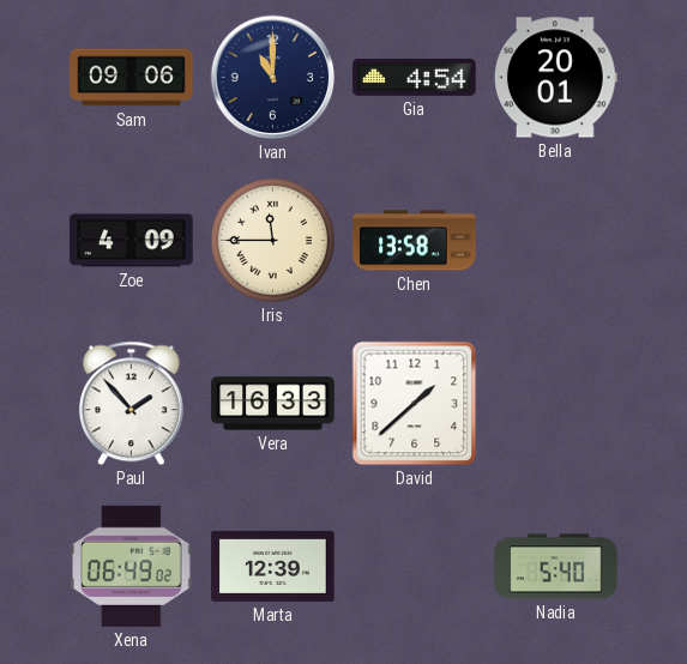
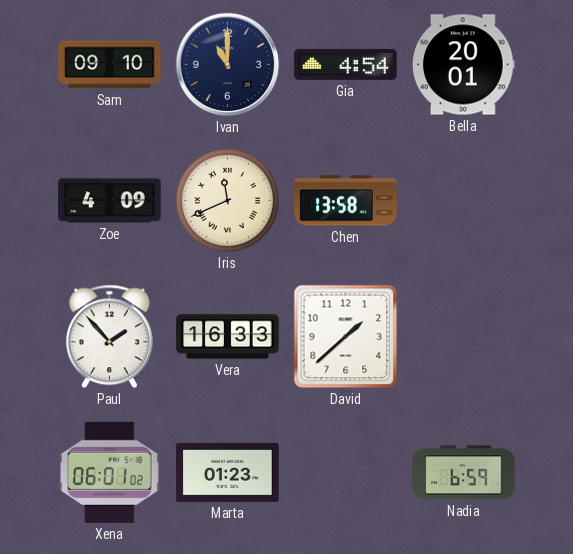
Sam: 09:06 -> 09:10
Iris: 11:45 -> 11:41
Xena: 06:49 -> 06:01
Marta: 12:39 -> 01:23
Nadia: 5:40 -> 6:59
